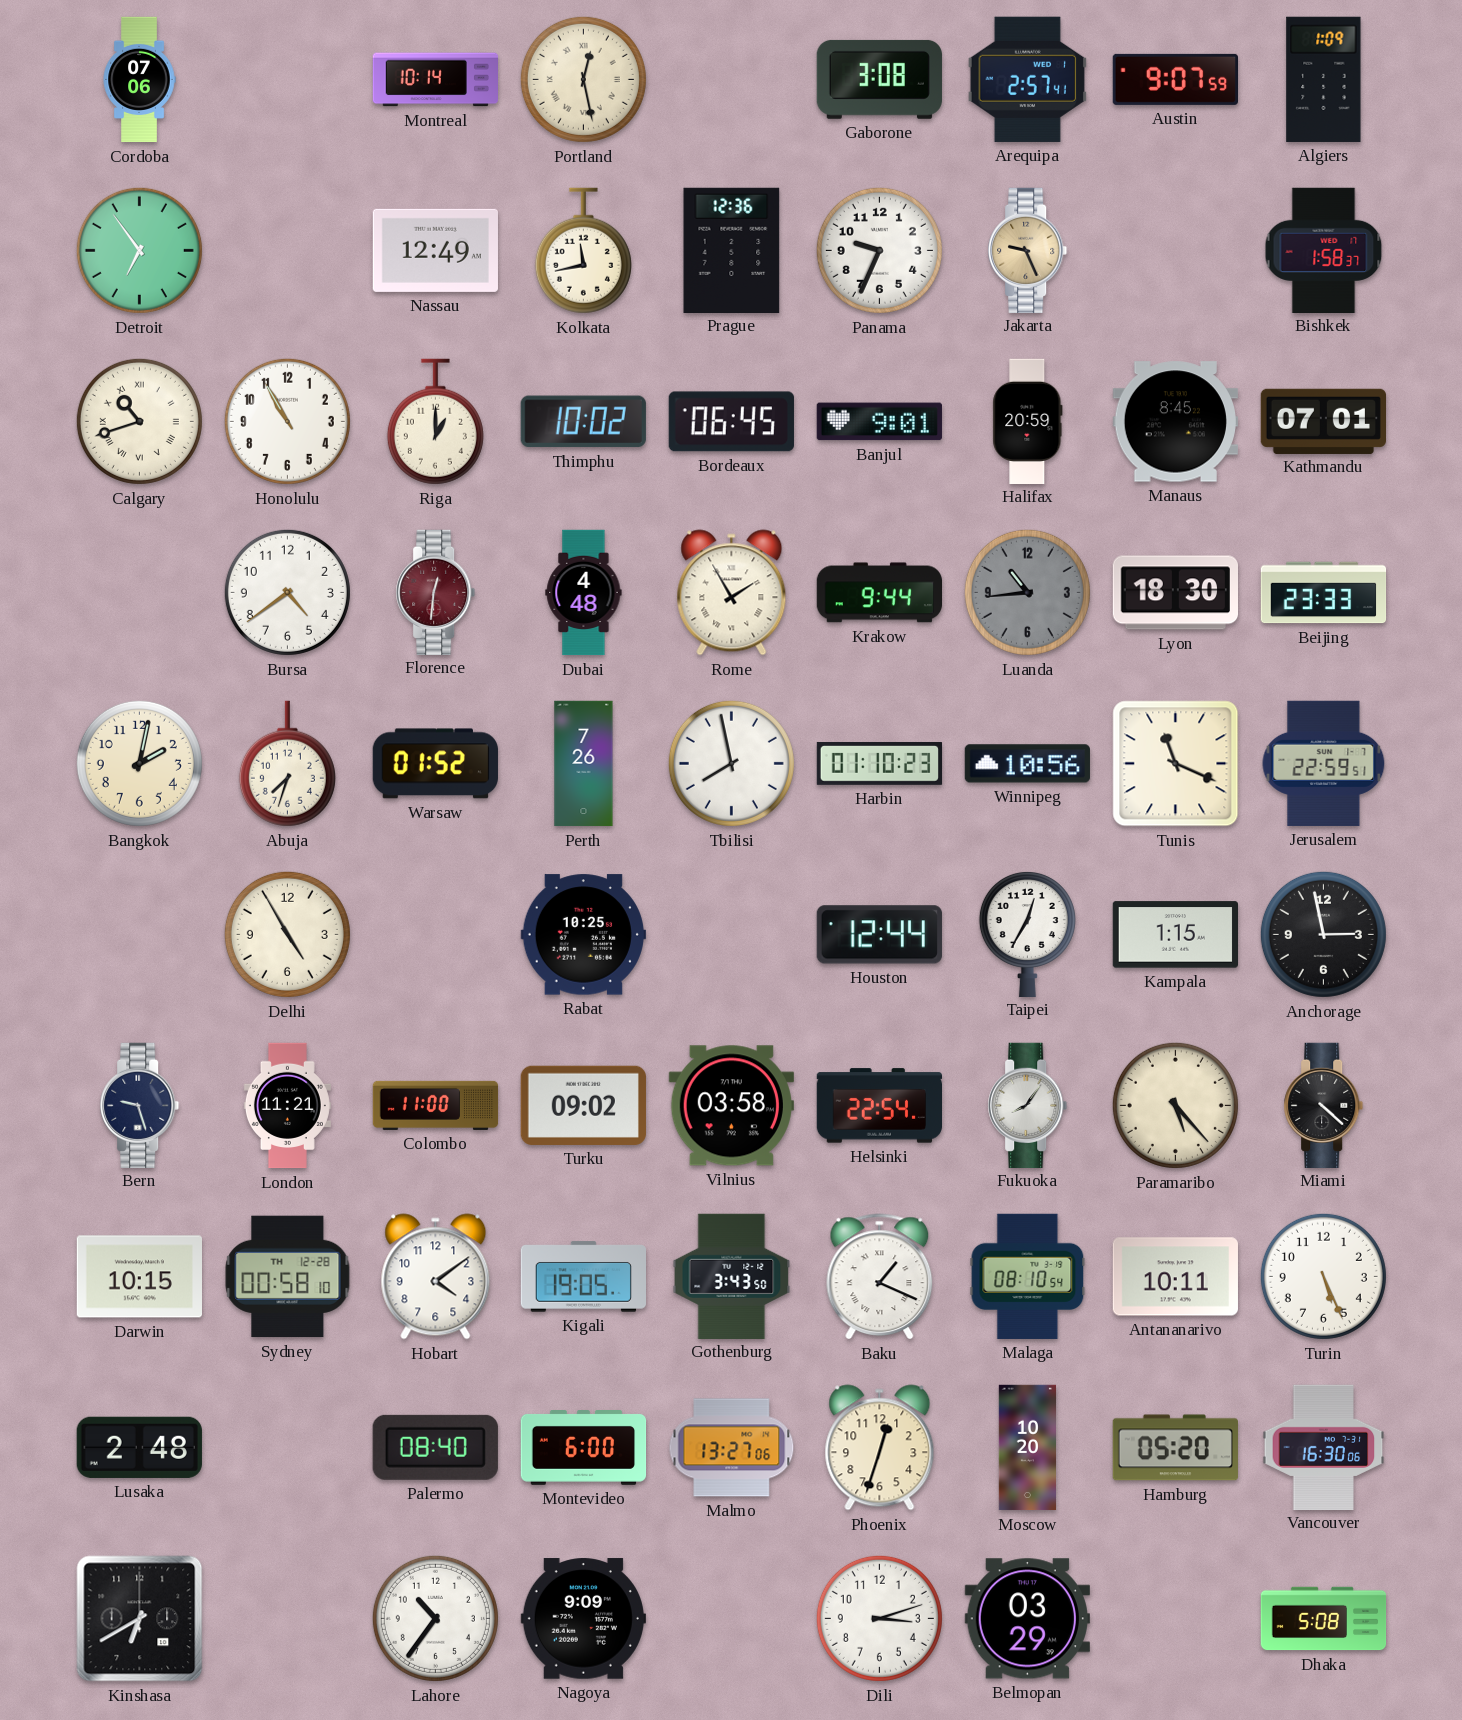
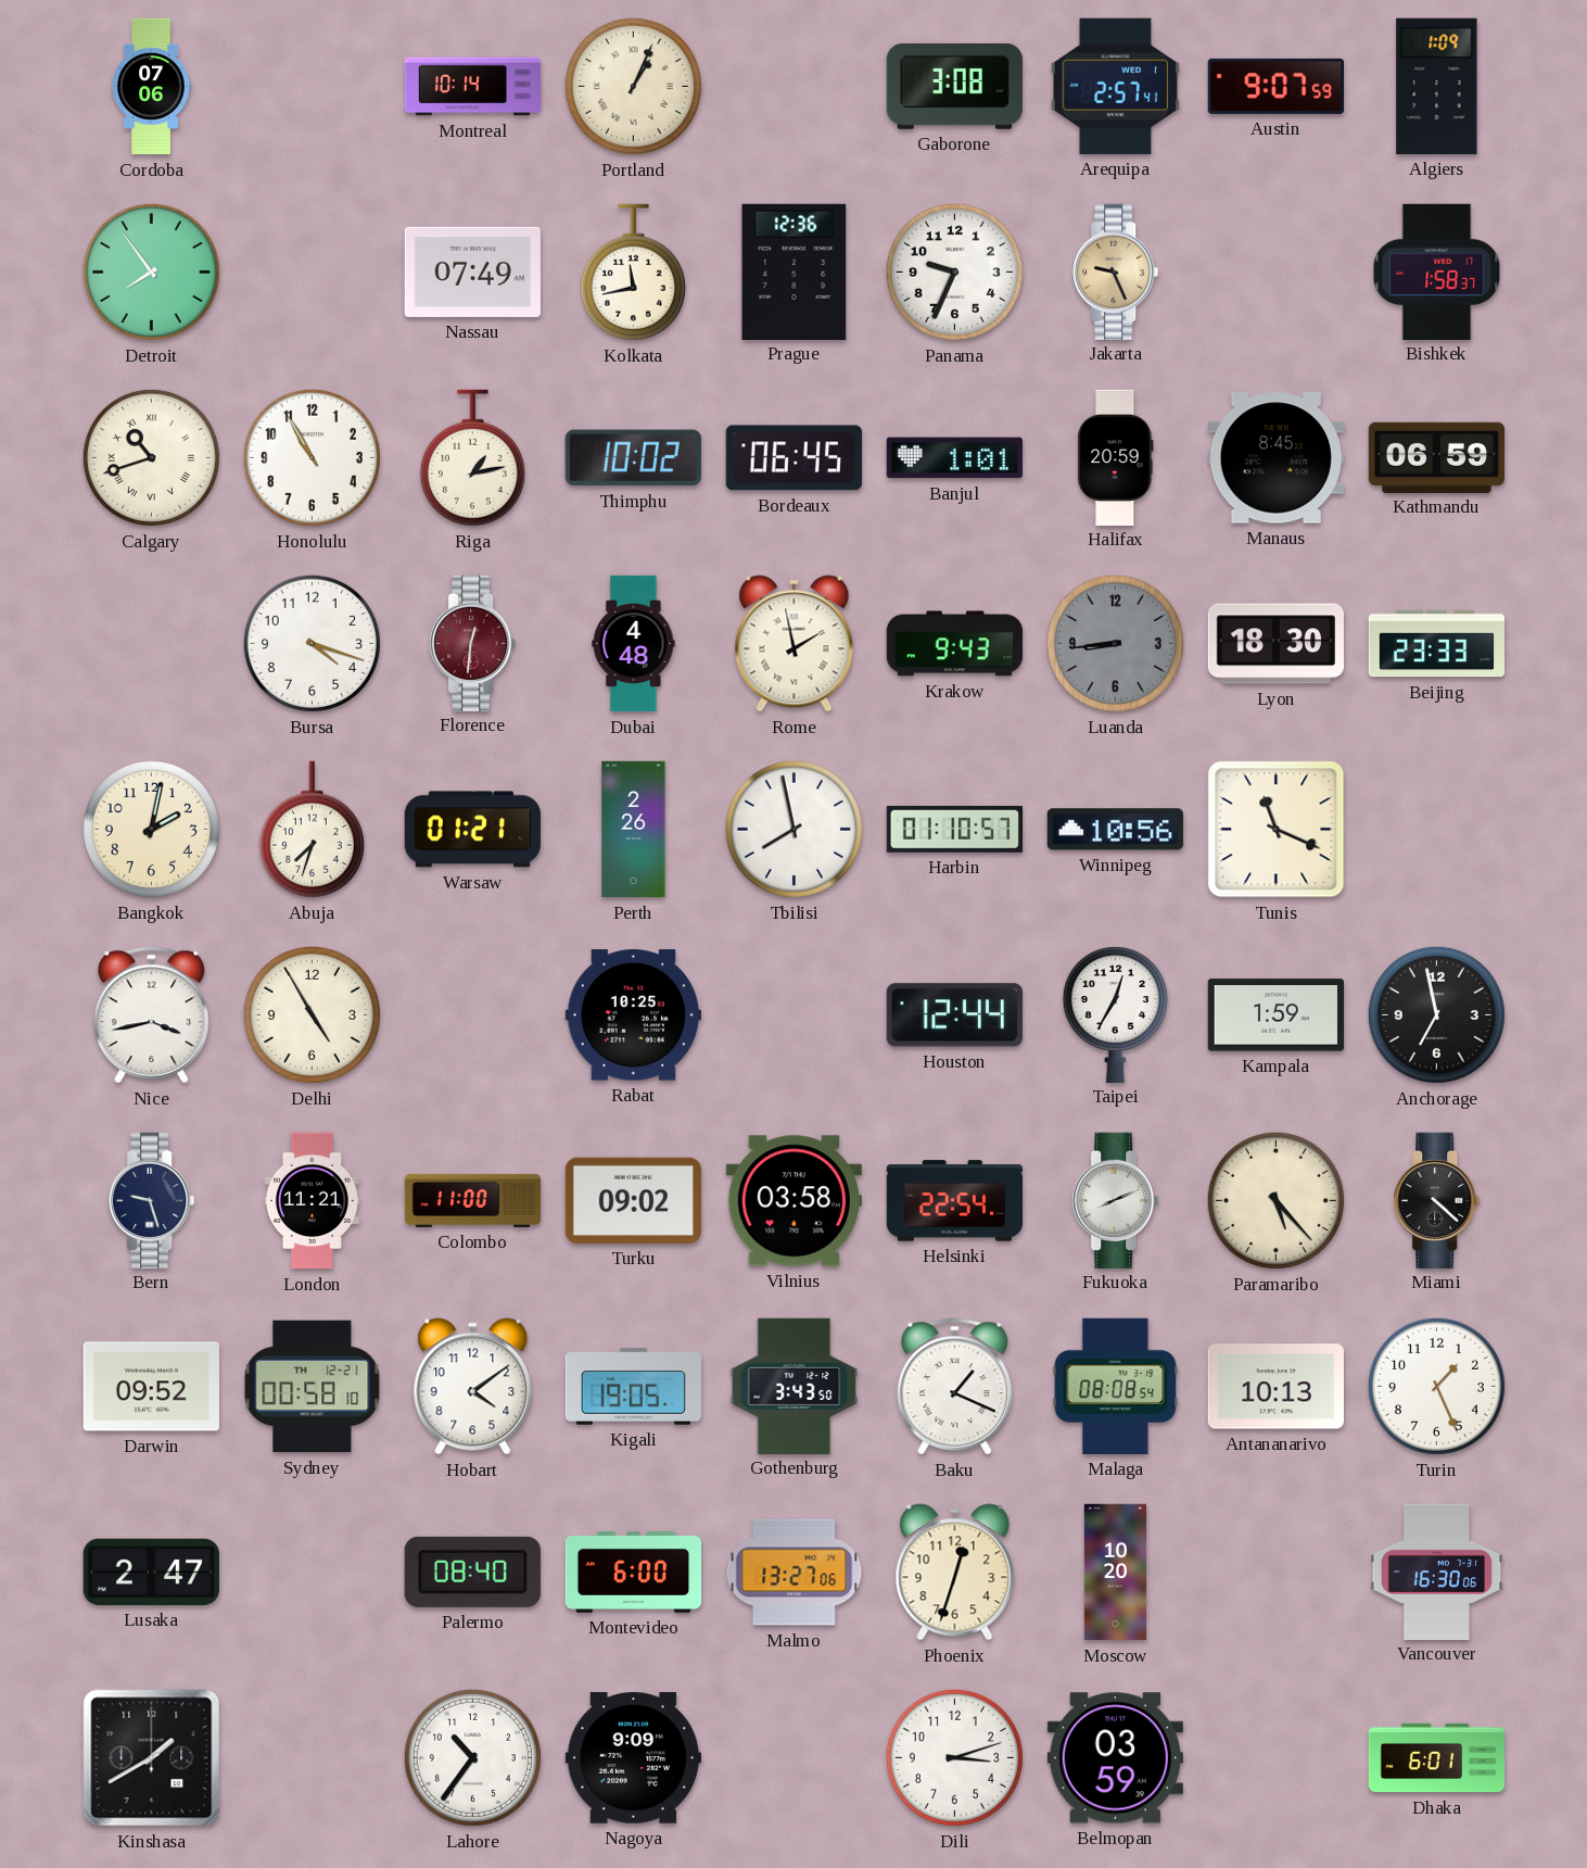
Portland: 12:28 -> 1:04
Detroit: 6:54 -> 7:54
Nassau: 12:49 -> 07:49
Riga: 1:00 -> 1:13
Banjul: 9:01 -> 1:01
Kathmandu: 07:01 -> 06:59
Bursa: 4:39 -> 4:18
Rome: 1:55 -> 1:58
Krakow: 9:44 -> 9:43
Luanda: 10:44 -> 8:44
Warsaw: 01:52 -> 01:21
Perth: 7:26 -> 2:26
Harbin: 01:10:23 -> 01:10:57
Jerusalem: 22:59 -> none
Nice: none -> 3:43
Kampala: 1:15 -> 1:59
Anchorage: 2:58 -> 6:58
Fukuoka: 8:06 -> 8:11
Darwin: 10:15 -> 09:52
Sydney date: TH 12-28 -> TH 12-21
Malaga: 08:10 -> 08:08
Antananarivo: 10:11 -> 10:13
Turin: 5:26 -> 1:26
Lusaka: 2:48 -> 2:47
Hamburg: 05:20 -> none
Kinshasa: 6:40 -> 1:40
Belmopan: 03:29 -> 03:59
Dhaka: 5:08 -> 6:01
